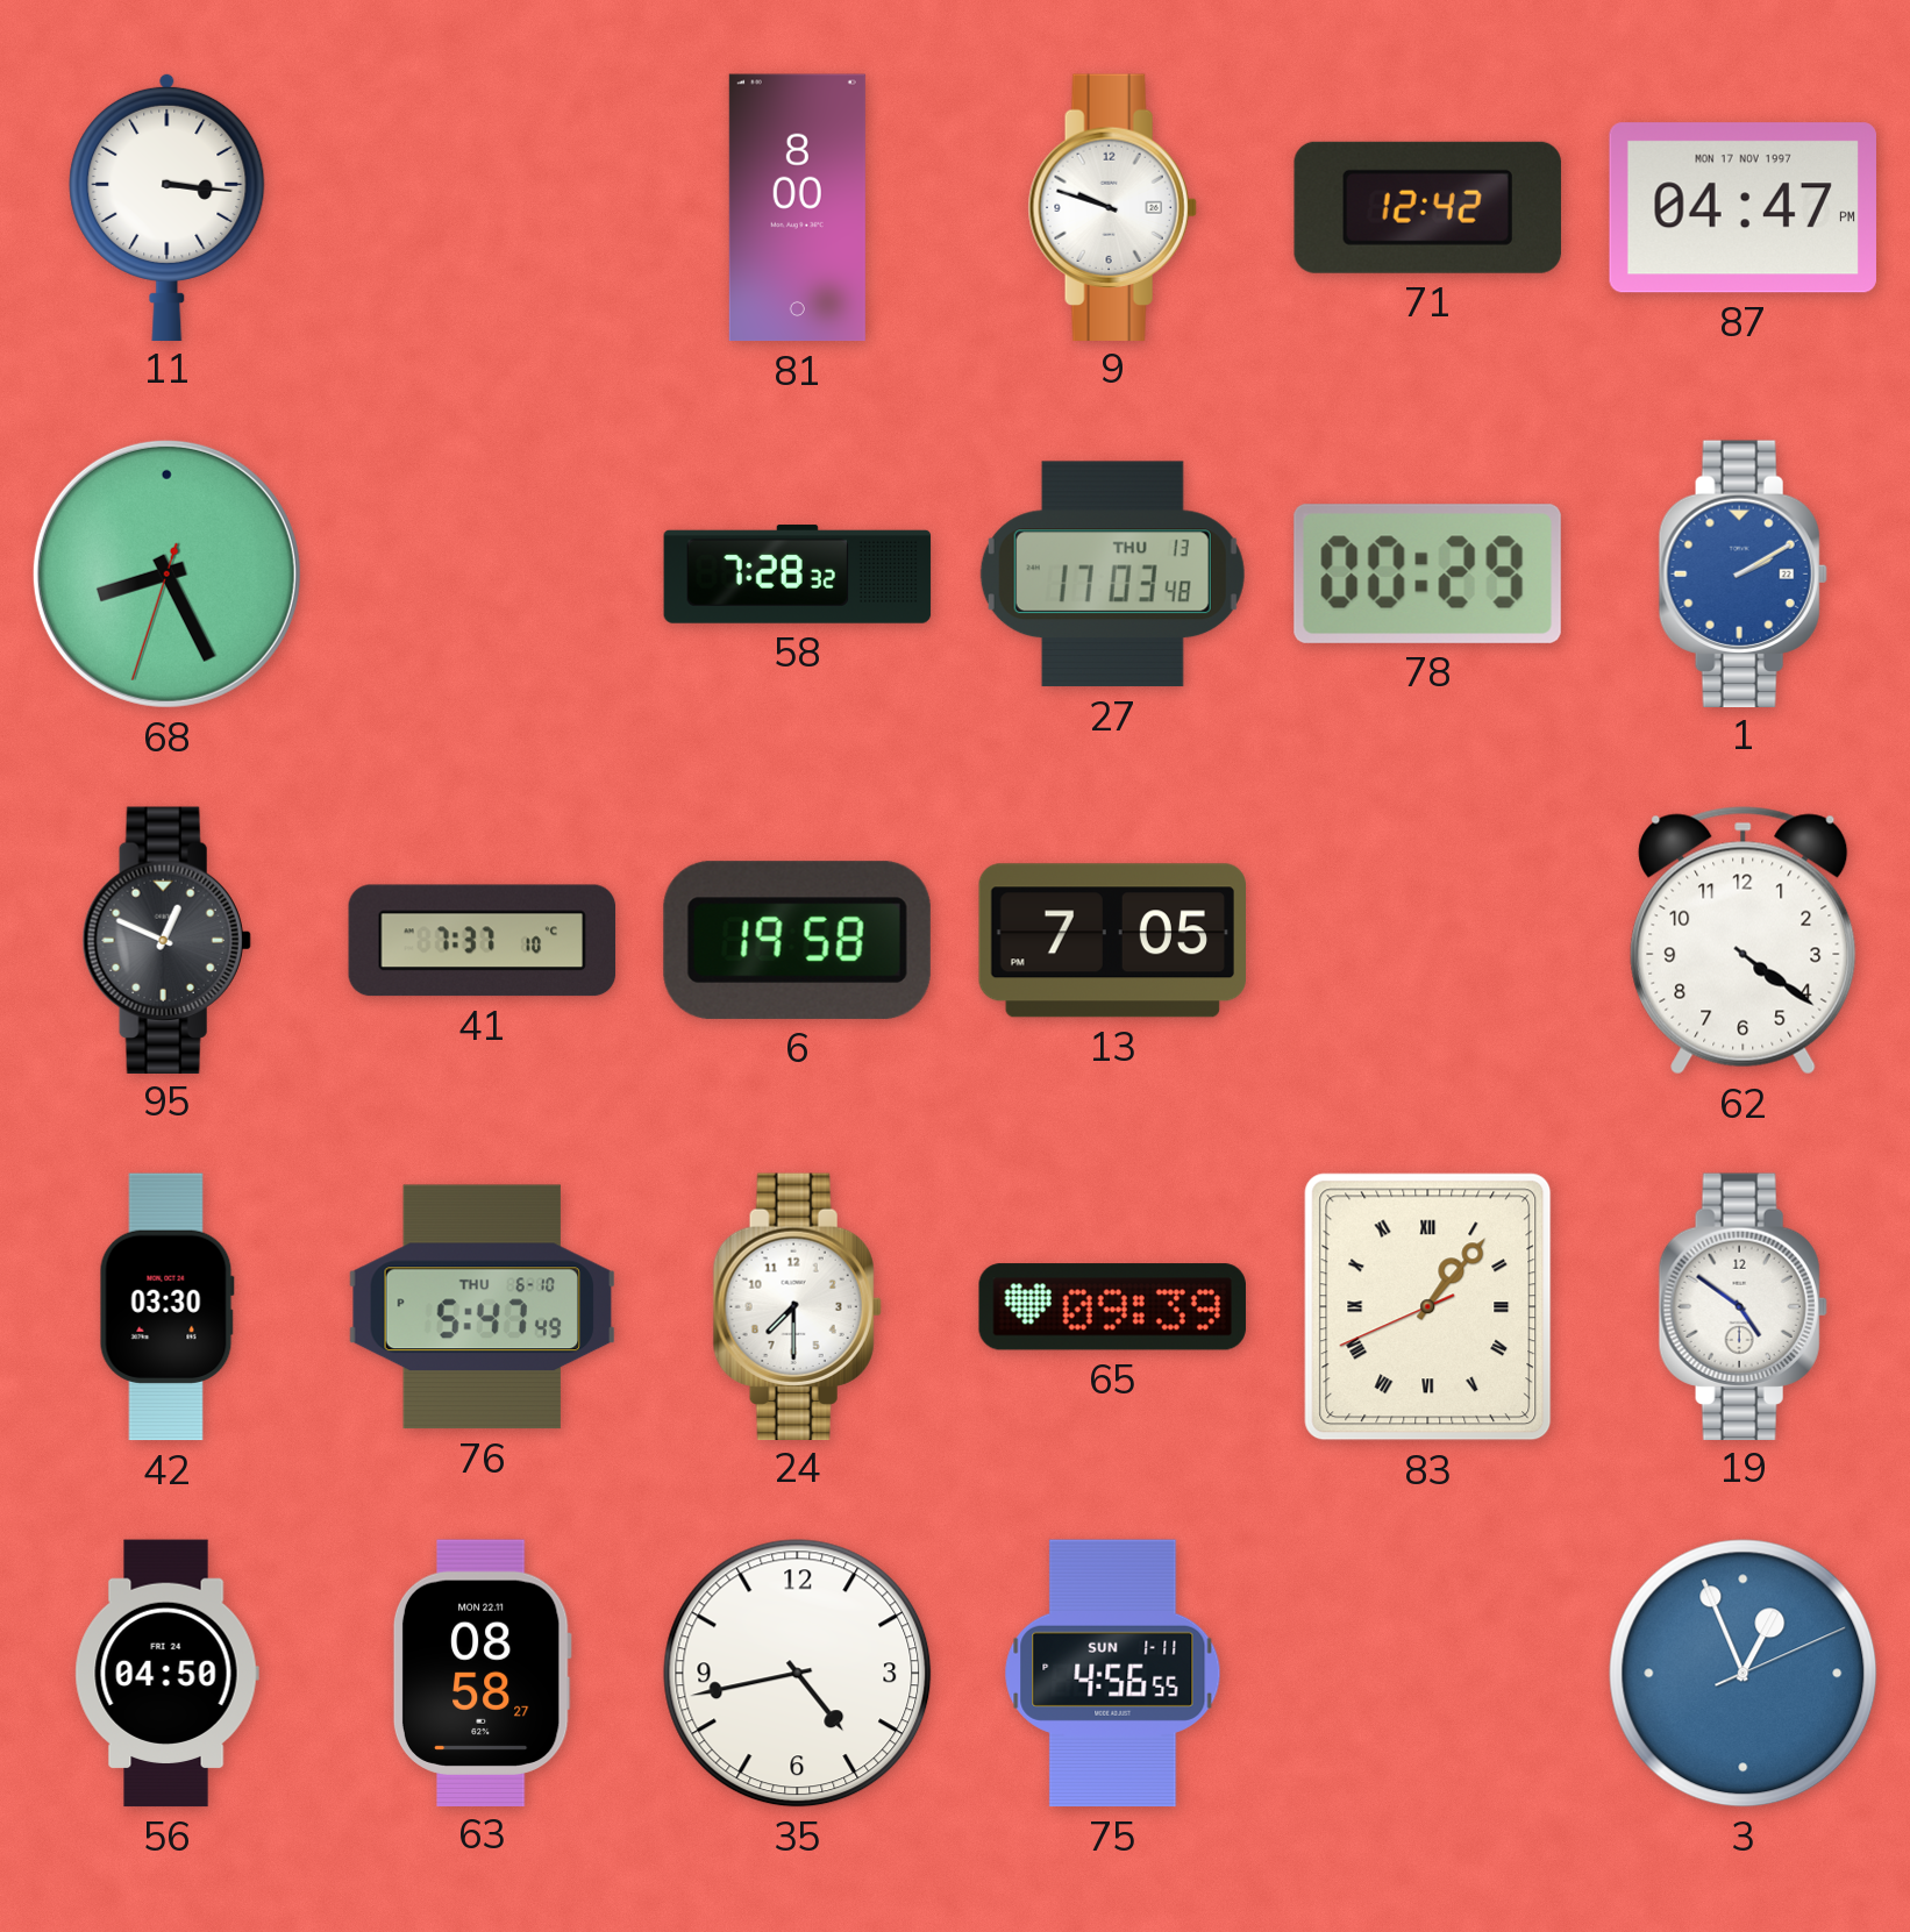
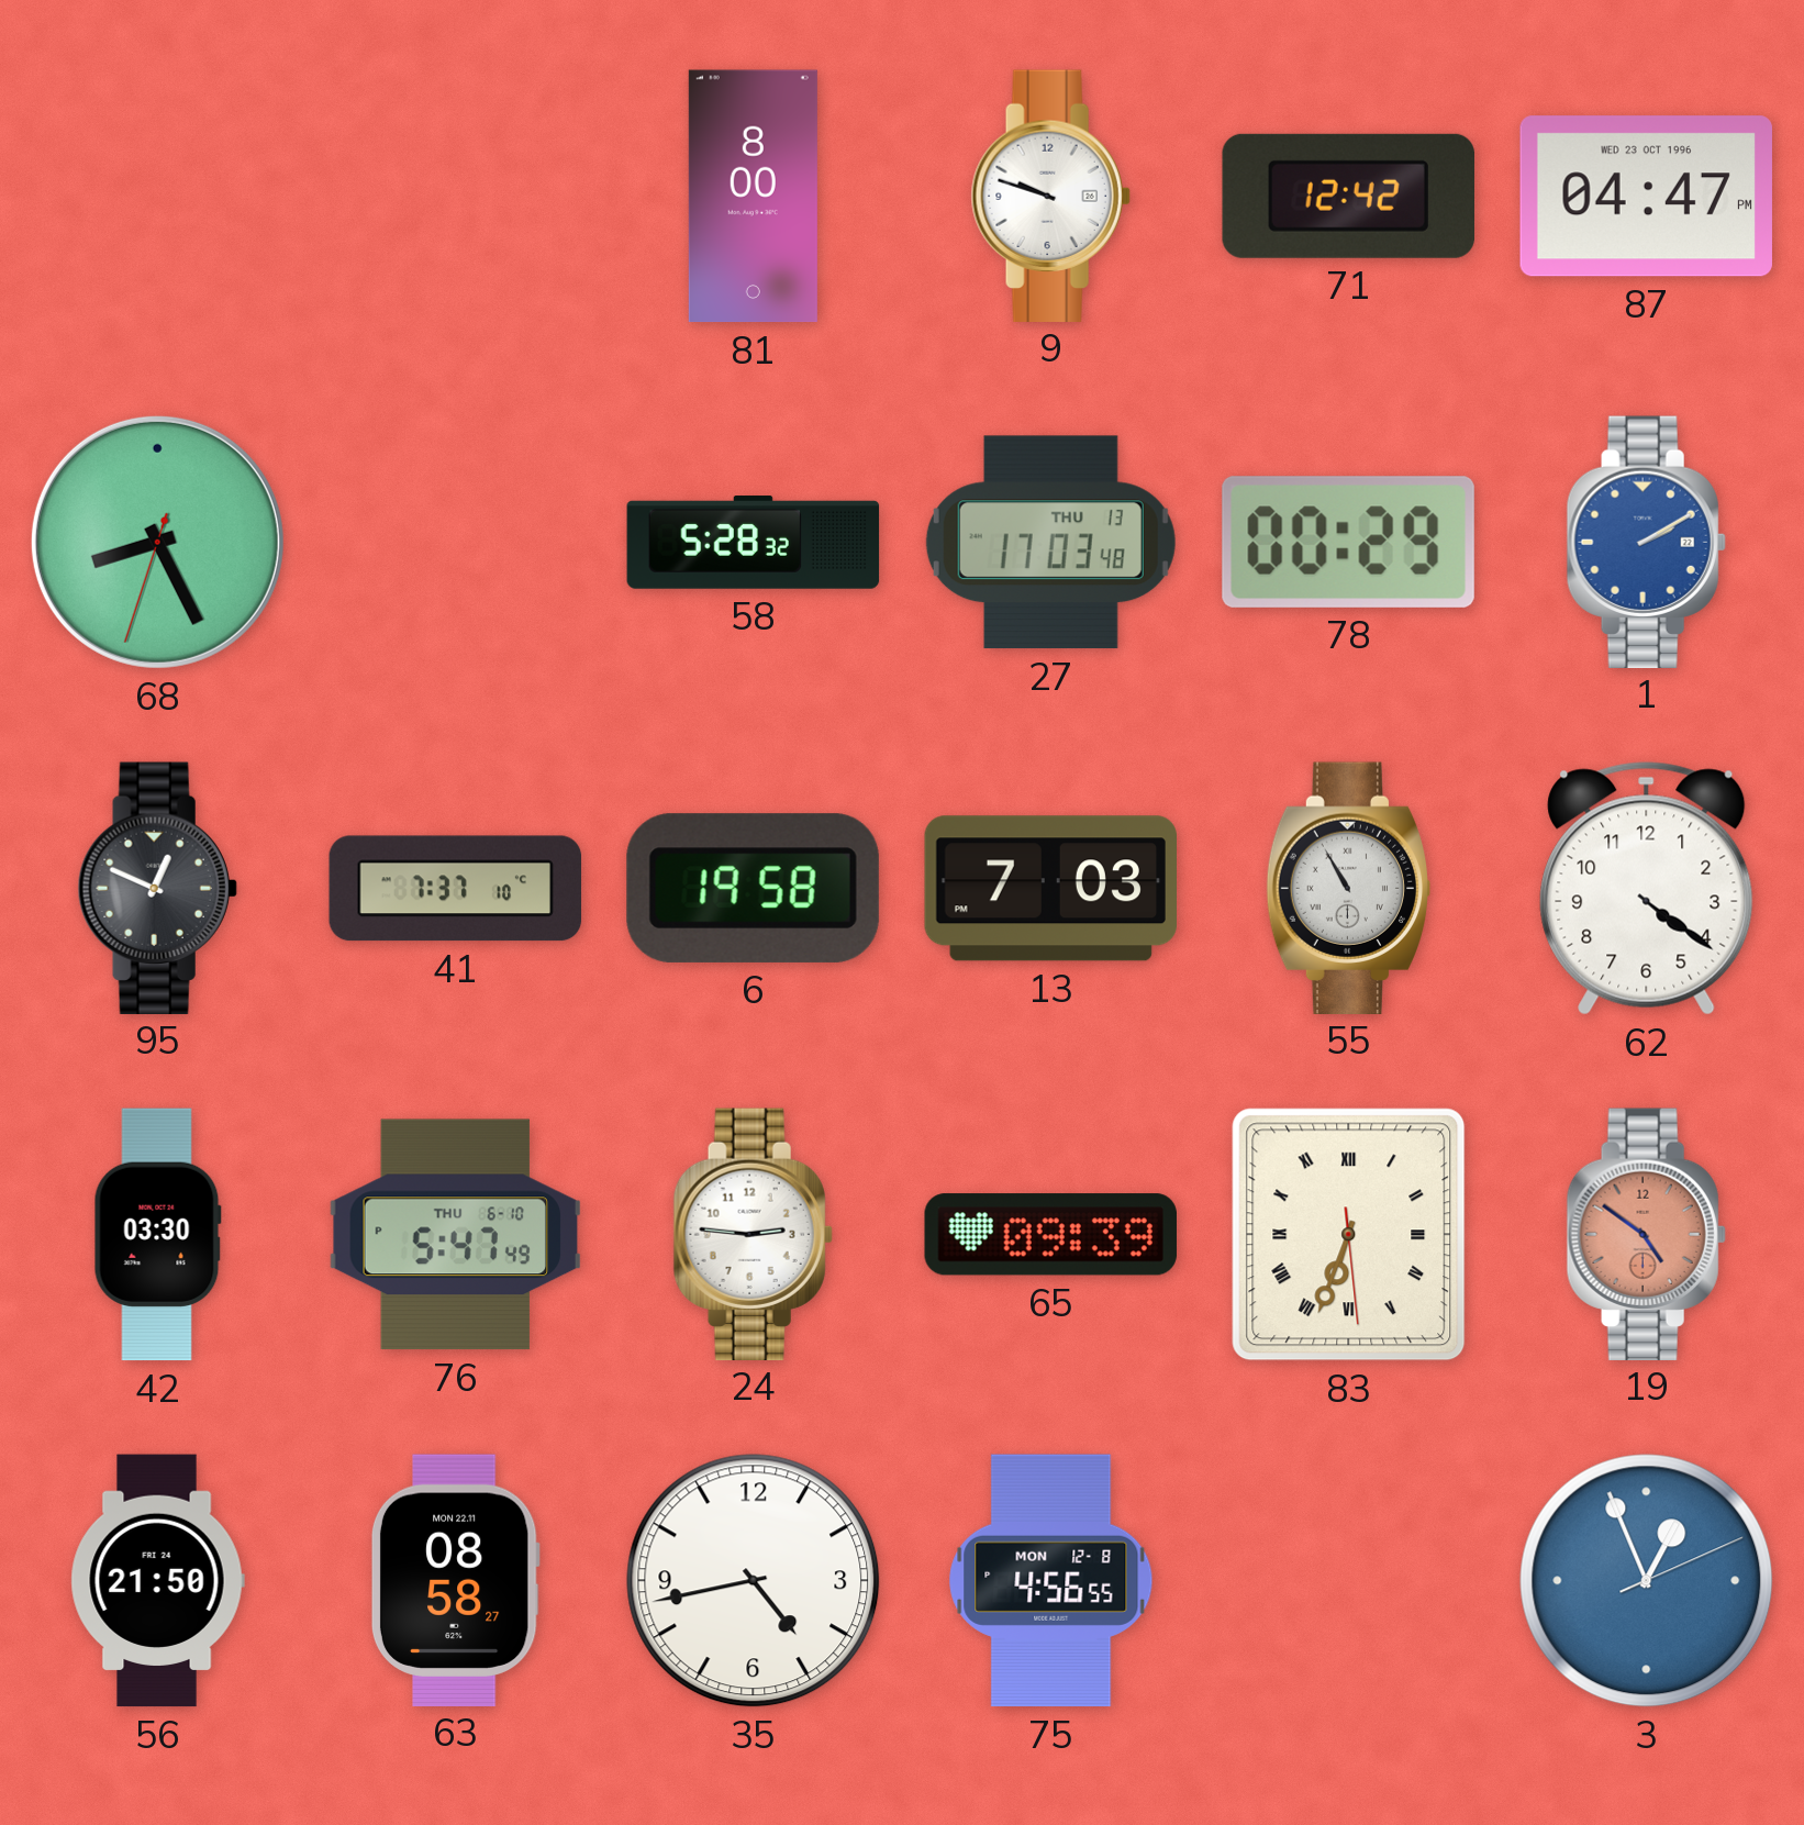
11: 3:16 -> none
87 date: MON 17 NOV 1997 -> WED 23 OCT 1996
58: 7:28 -> 5:28
13: 7:05 -> 7:03
55: none -> 10:55
24: 7:30 -> 2:46
83: 1:06 -> 6:33
19 dial: white -> salmon
56: 04:50 -> 21:50
75 date: SUN 1-11 -> MON 12-8
